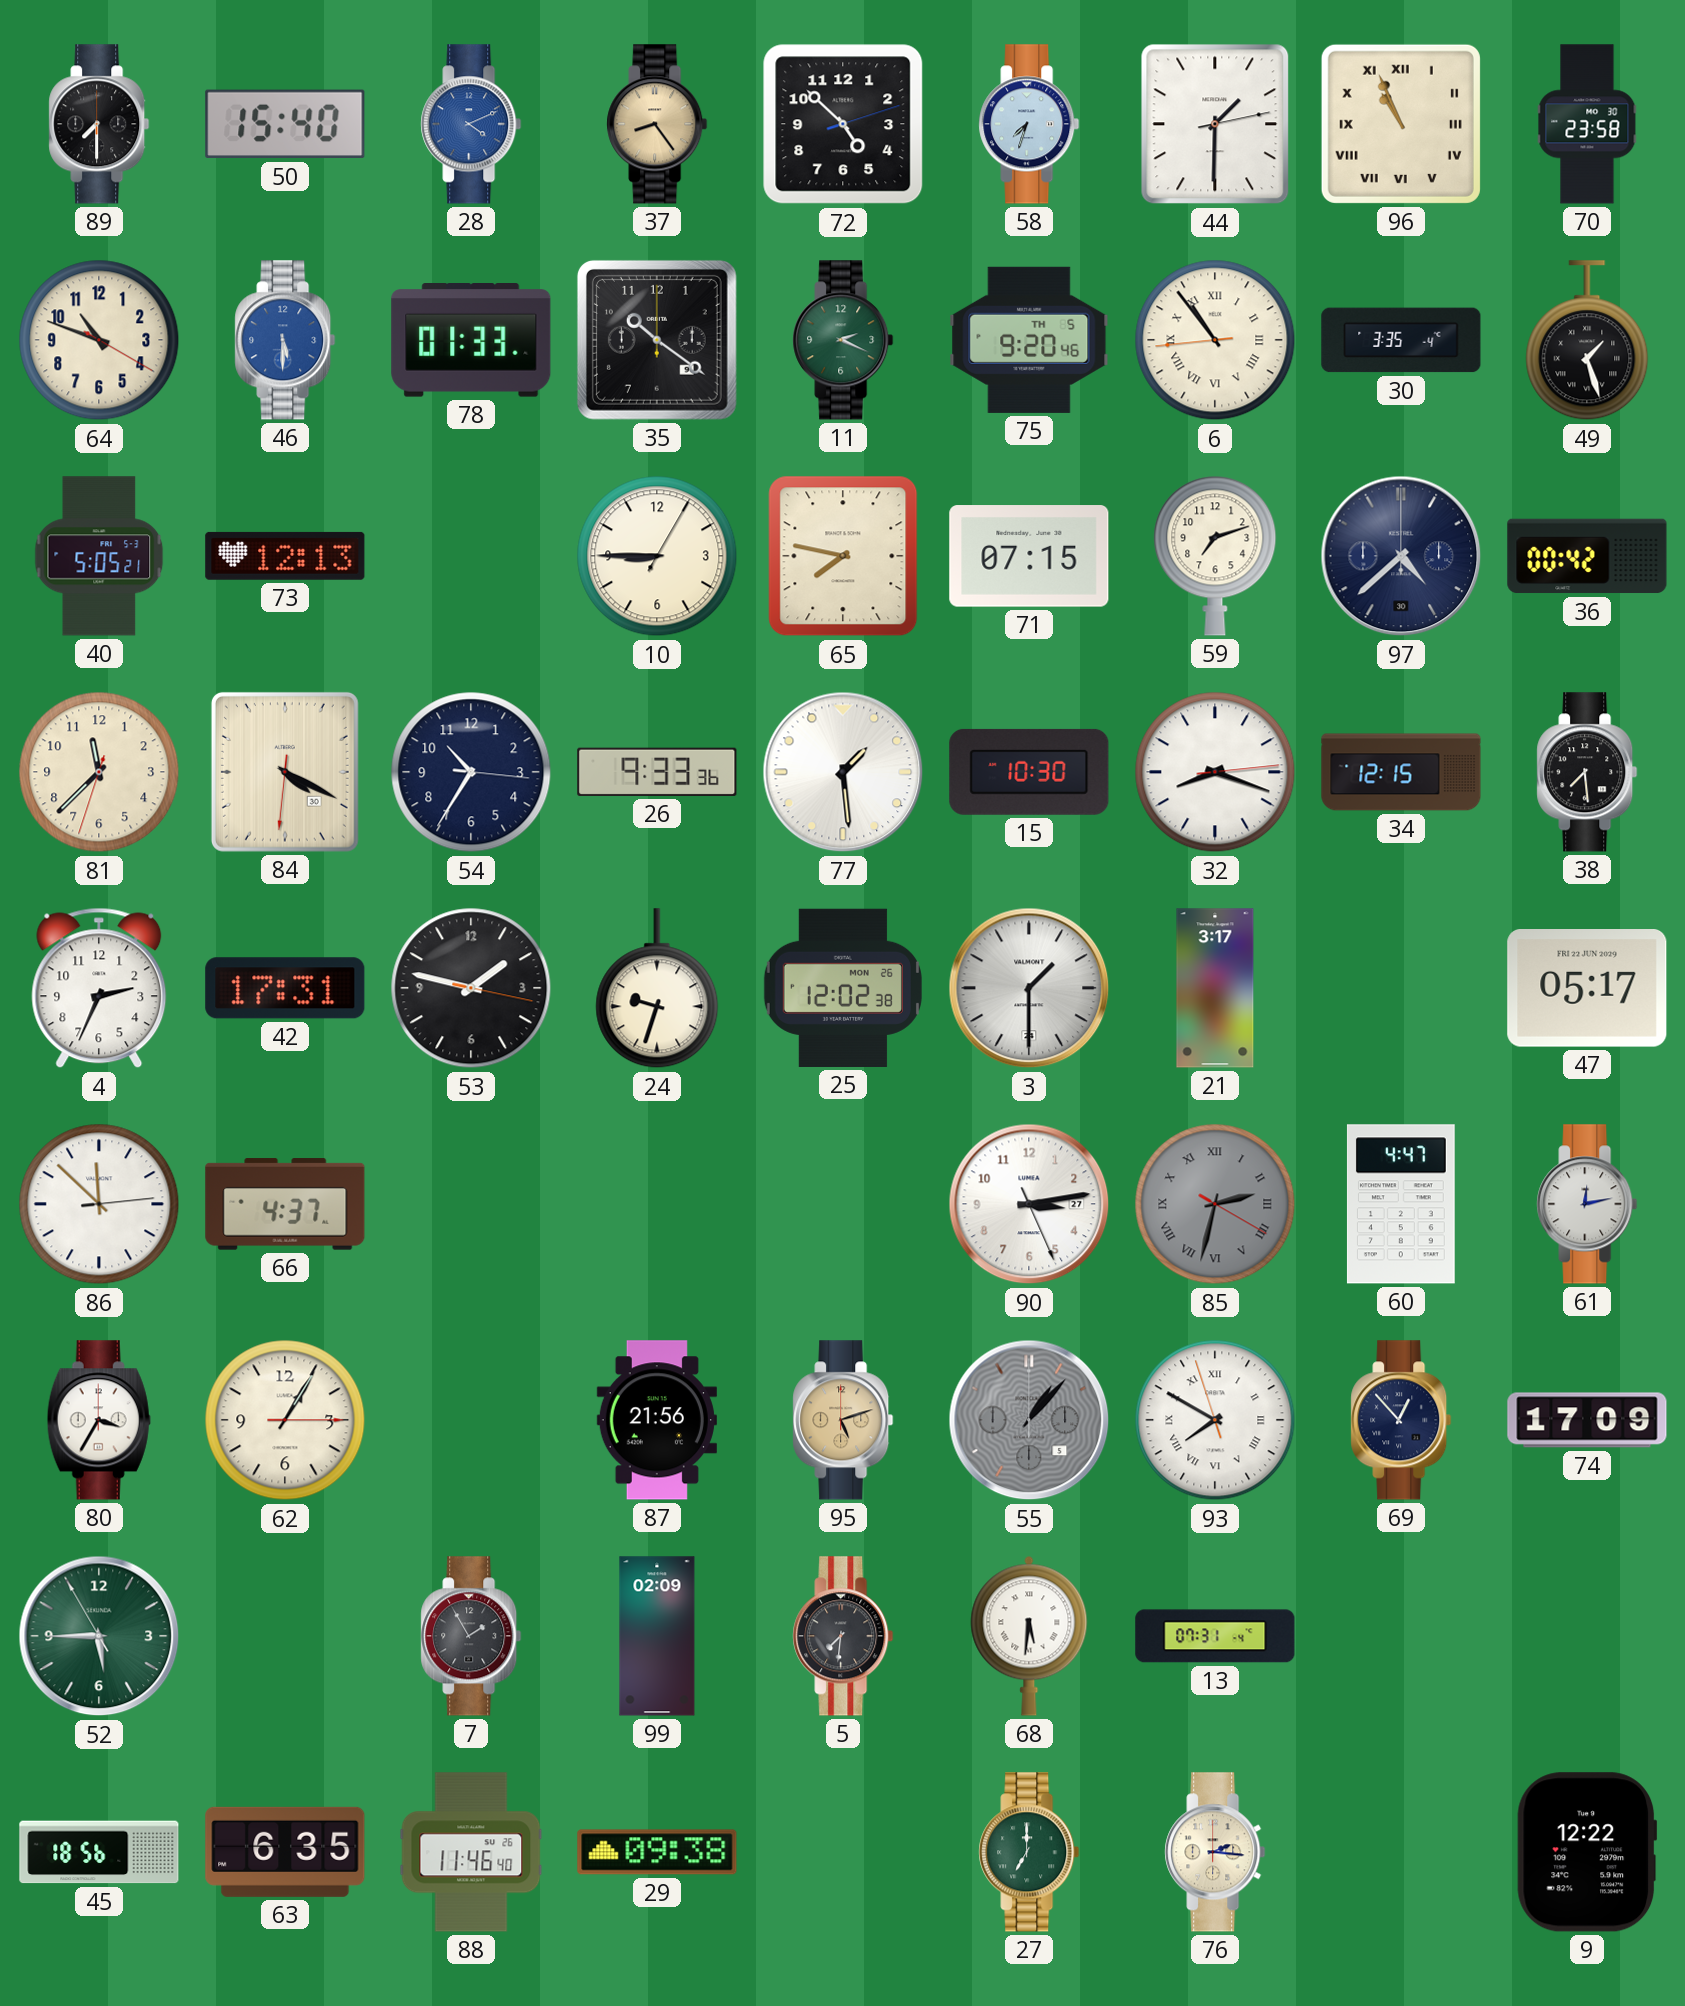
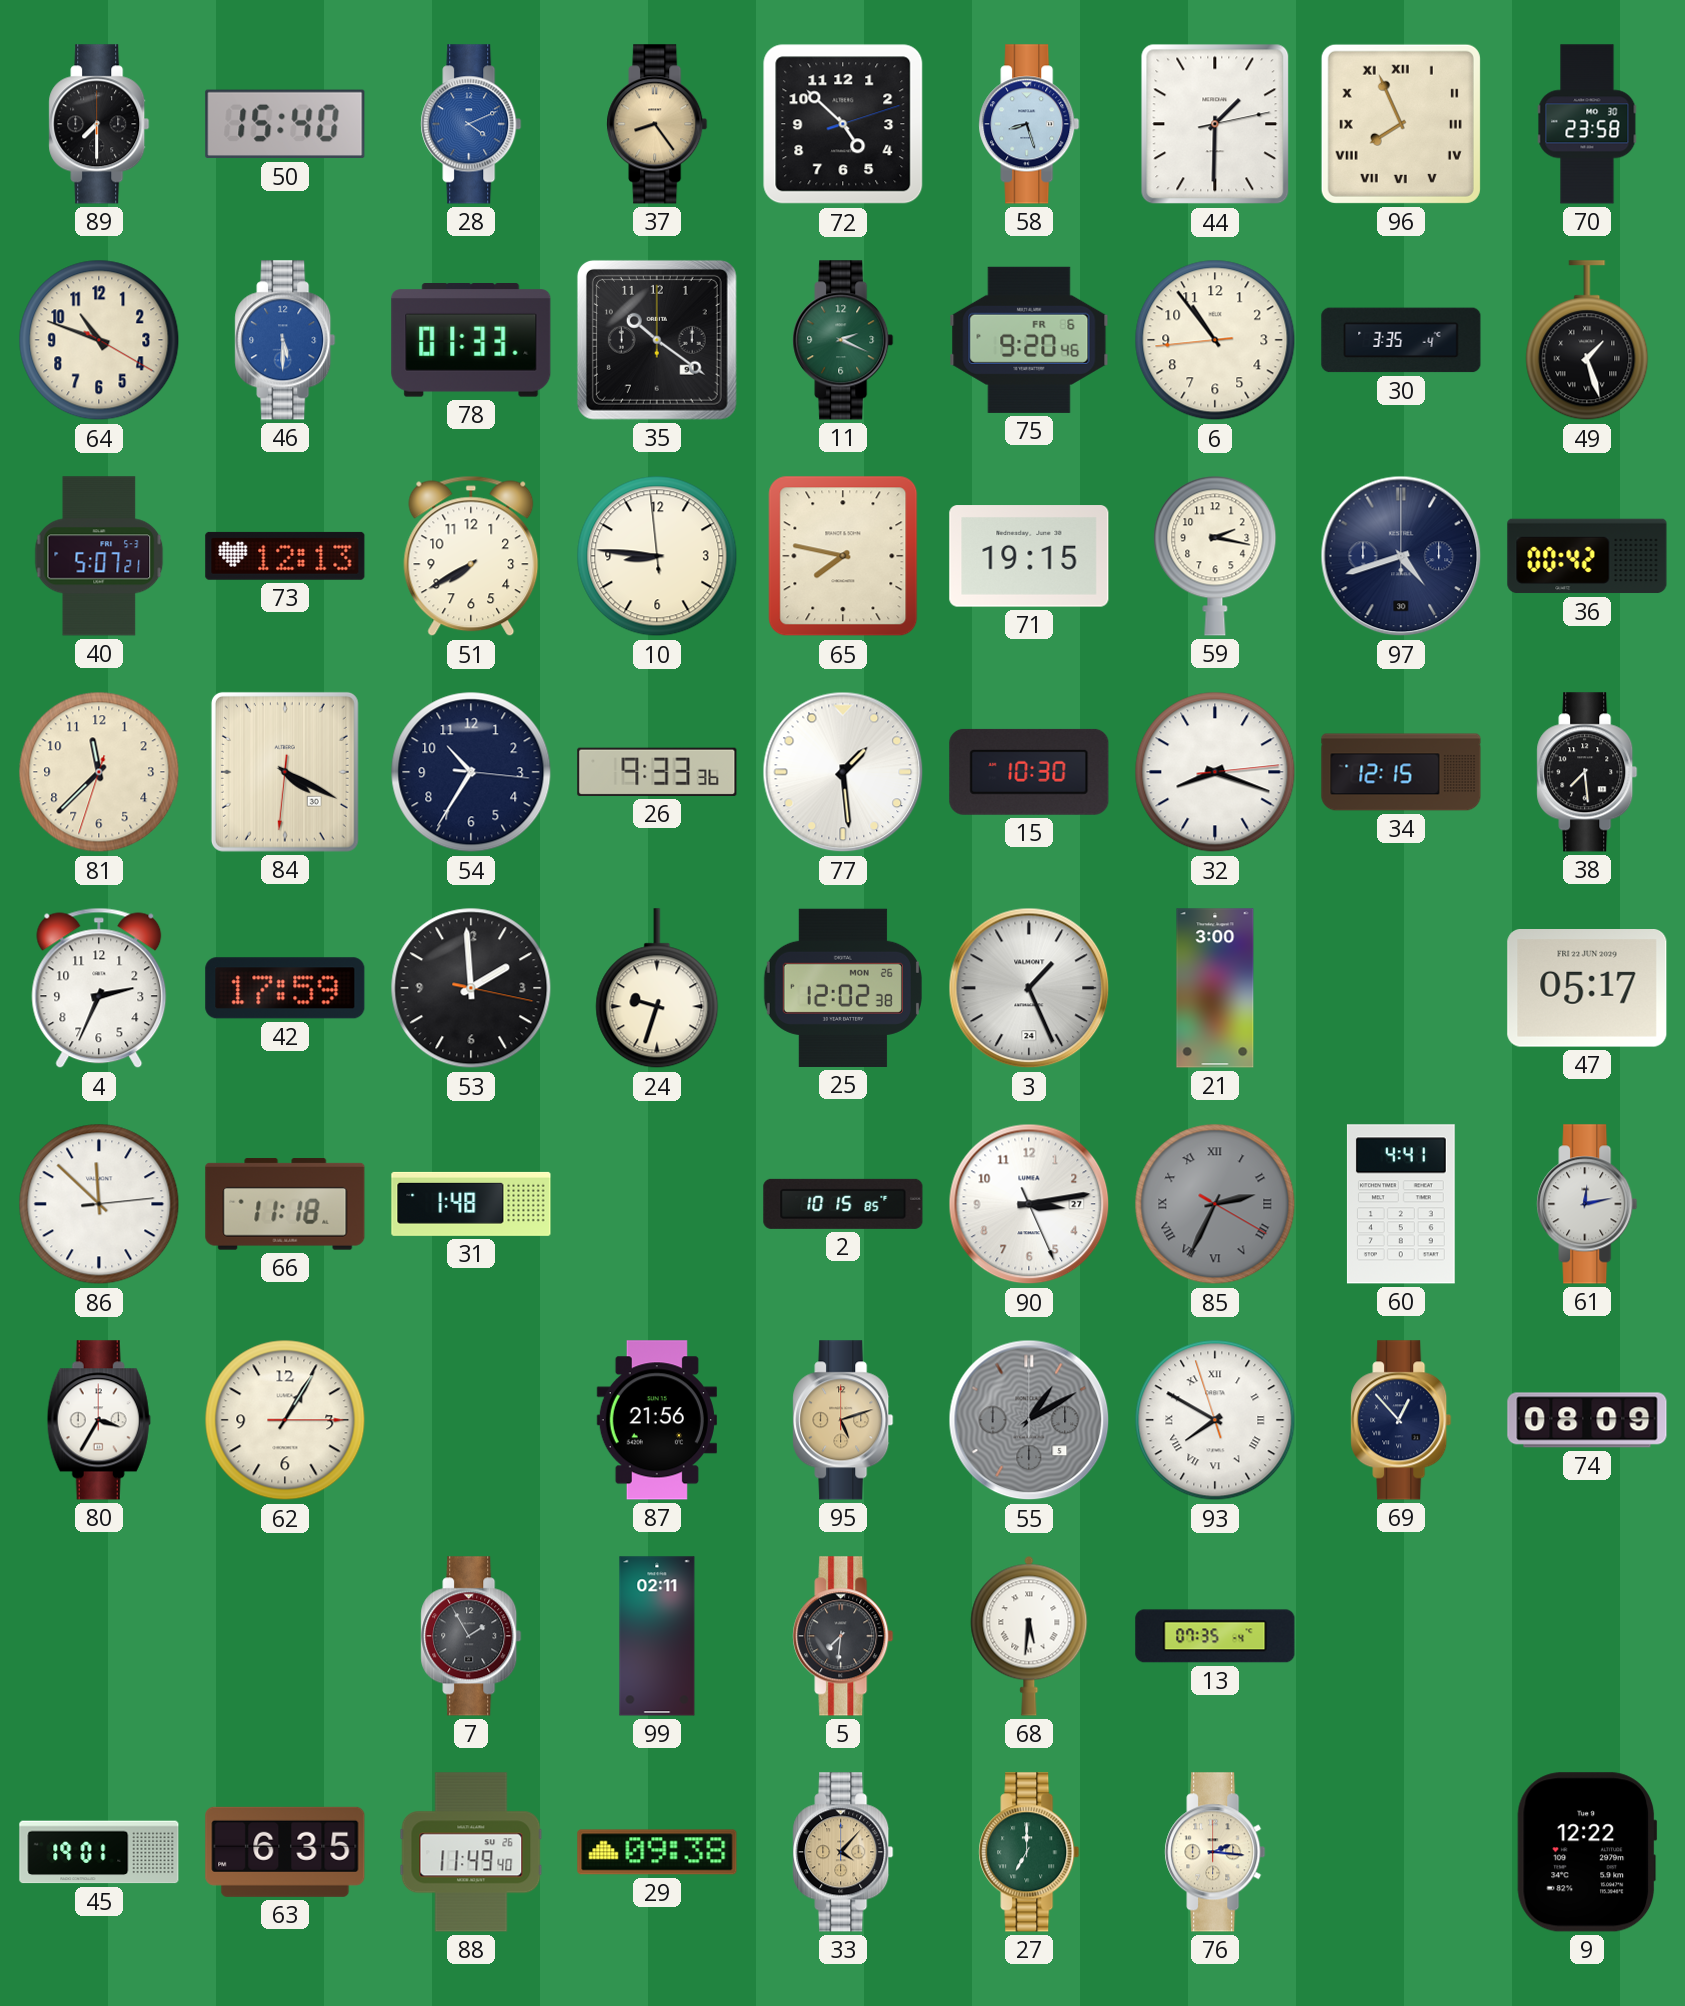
58: 7:33 -> 8:27
96: 10:56 -> 7:56
75 date: TH 5 -> FR 6
6 numerals: Roman -> Arabic
40: 5:05 -> 5:07
51: none -> 7:40
10: 8:45:05 -> 8:45:59
71: 07:15 -> 19:15
59: 7:12 -> 2:17
97: 4:38 -> 4:42
42: 17:31 -> 17:59
53: 1:47 -> 1:59
3: 1:30 -> 1:26
21: 3:17 -> 3:00
66: 4:37 -> 11:18
31: none -> 1:48
2: none -> 10:15
85: 2:32 -> 2:34
60: 4:47 -> 4:41
55: 1:07 -> 1:10
74: 17:09 -> 08:09
52: 5:44 -> none
99: 02:09 -> 02:11
13: 07:31 -> 07:35
45: 18:56 -> 19:01
88: 11:46 -> 11:49
33: none -> 4:07
